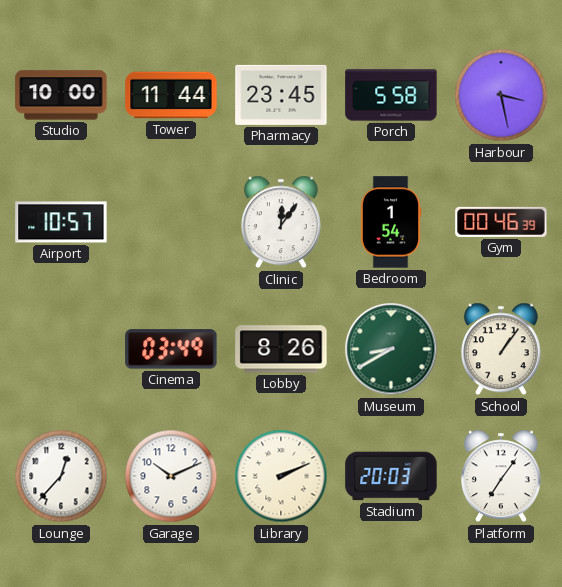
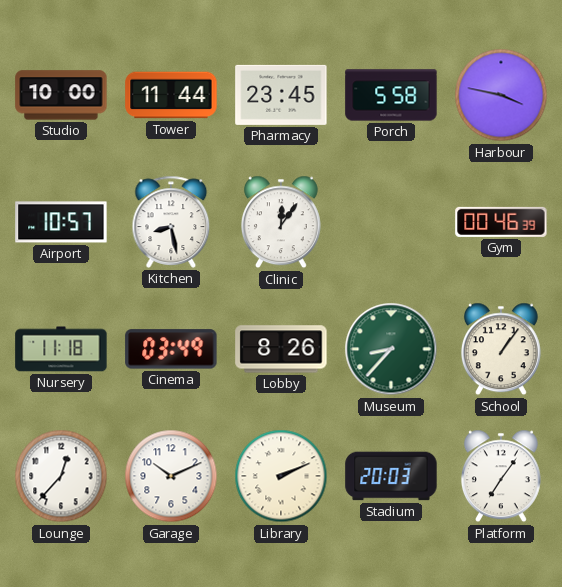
Harbour: 3:28 -> 3:47
Kitchen: none -> 8:28
Bedroom: 1:54 -> none
Nursery: none -> 11:18
Museum: 8:40 -> 8:37
